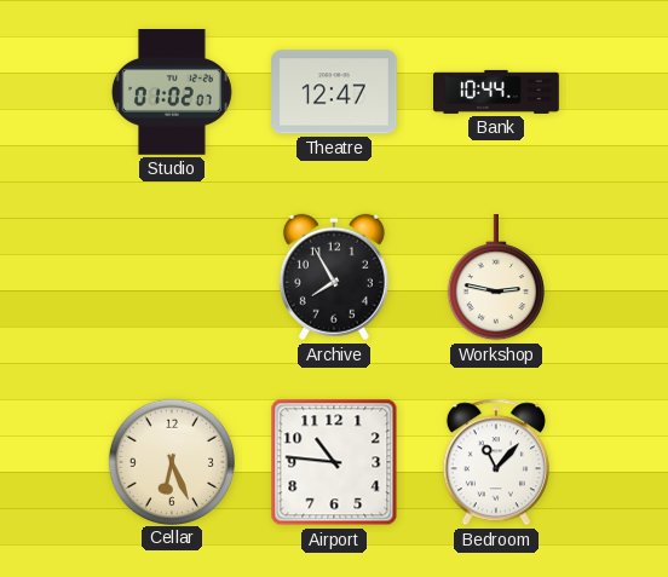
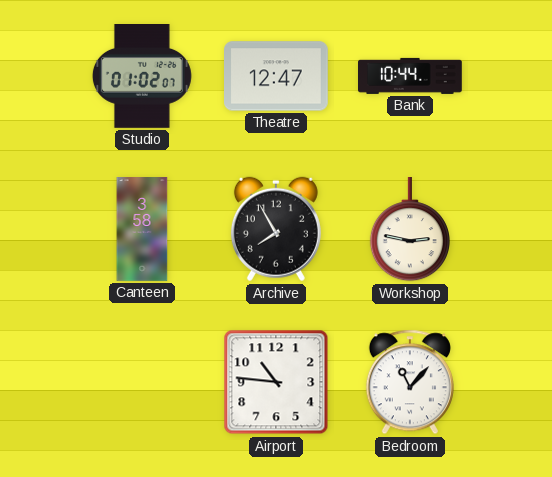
Canteen: none -> 3:58
Cellar: 6:26 -> none
